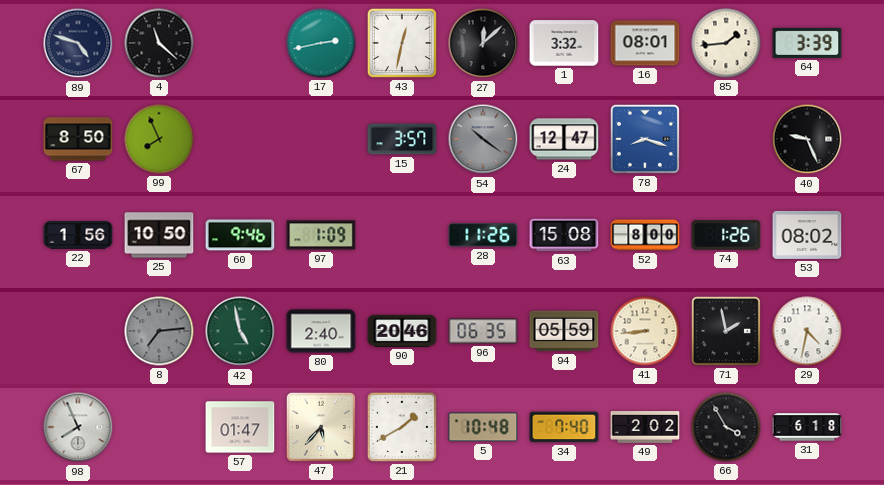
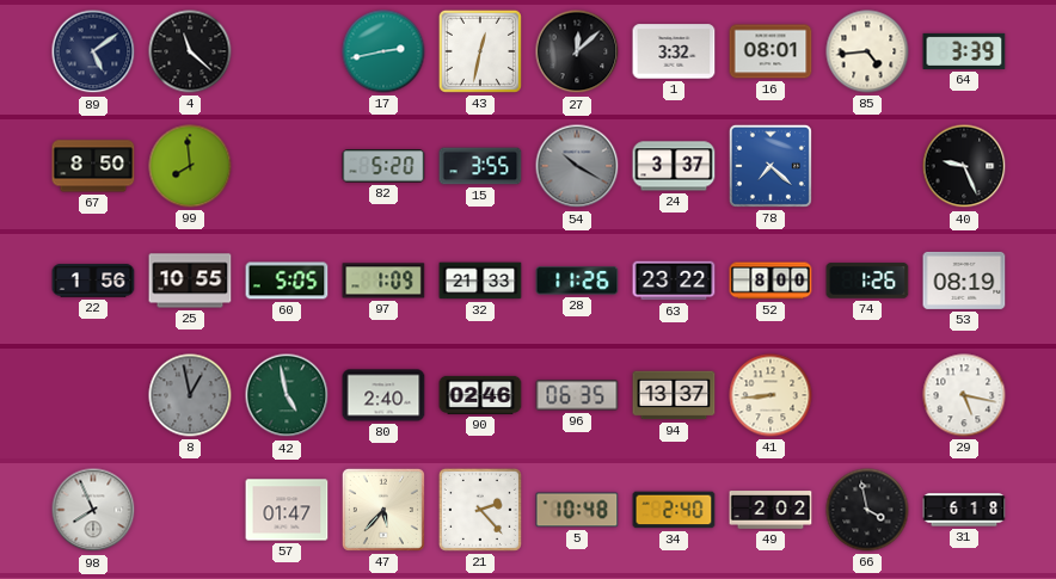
89: 4:48 -> 5:09
85: 1:44 -> 4:44
99: 7:56 -> 7:59
82: none -> 5:20
15: 3:57 -> 3:55
54: 10:21 -> 10:20
24: 12:47 -> 3:37
78: 8:18 -> 7:22
25: 10:50 -> 10:55
60: 9:46 -> 5:05
32: none -> 21:33
63: 15:08 -> 23:22
53: 08:02 -> 08:19
8: 7:14 -> 12:58
90: 20:46 -> 02:46
94: 05:59 -> 13:37
71: 1:58 -> none
29: 4:32 -> 5:17
21: 1:40 -> 2:23
34: 7:40 -> 2:40
66: 3:55 -> 3:58
